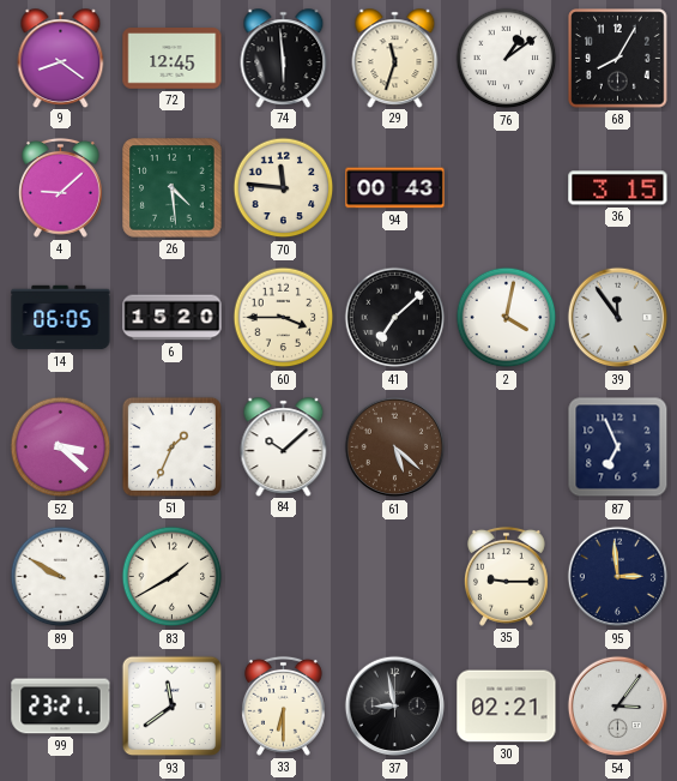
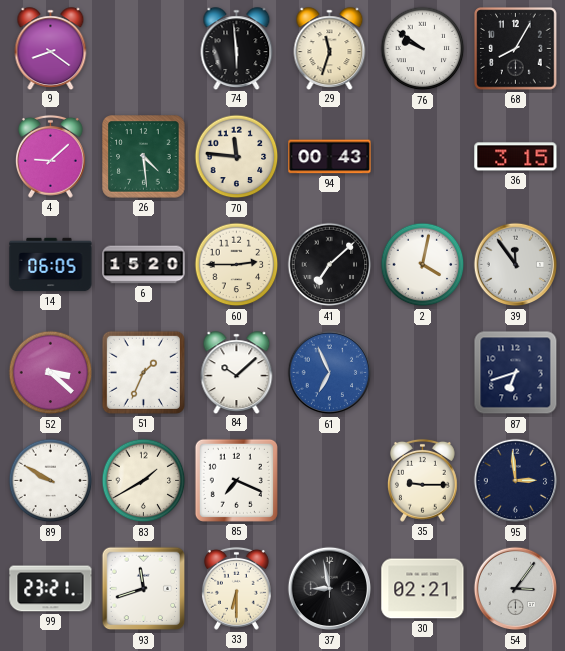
72: 12:45 -> none
76: 1:09 -> 9:51
60: 3:45 -> 2:45
61: 5:22 -> 6:56
61 dial: brown -> blue
87: 6:56 -> 6:42
85: none -> 7:19
93: 11:39 -> 11:42
